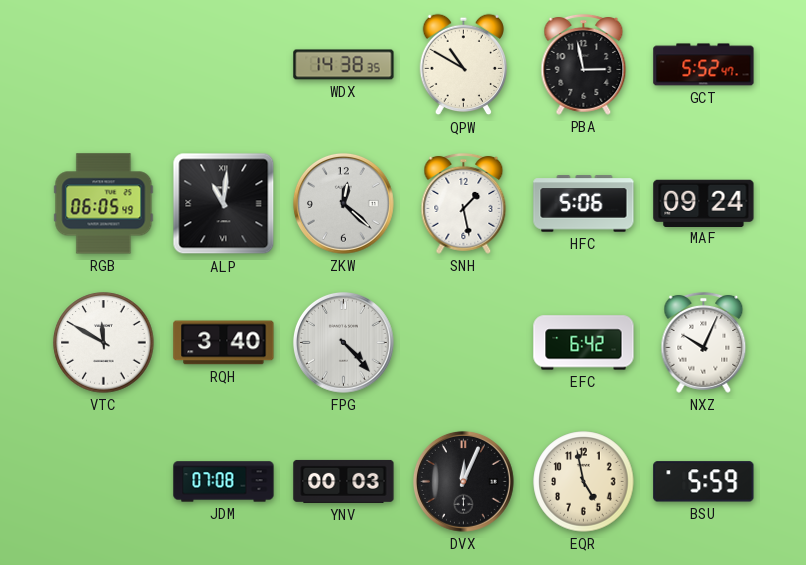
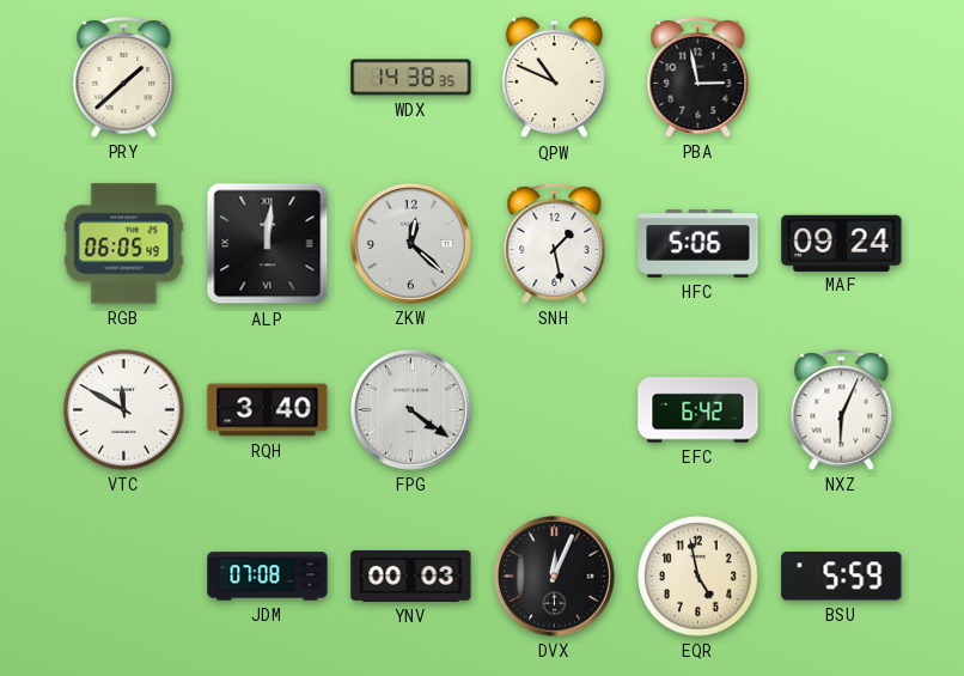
PRY: none -> 1:38
QPW: 10:50 -> 10:49
GCT: 5:52 -> none
ALP: 11:01 -> 12:01
FPG: 4:23 -> 4:21
NXZ: 10:04 -> 6:04
